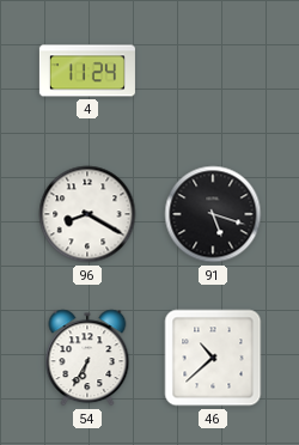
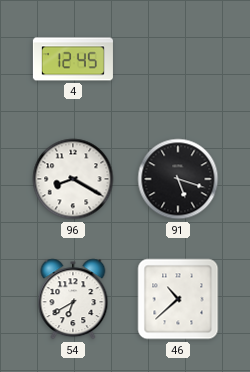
4: 11:24 -> 12:45
54: 6:35 -> 6:40
